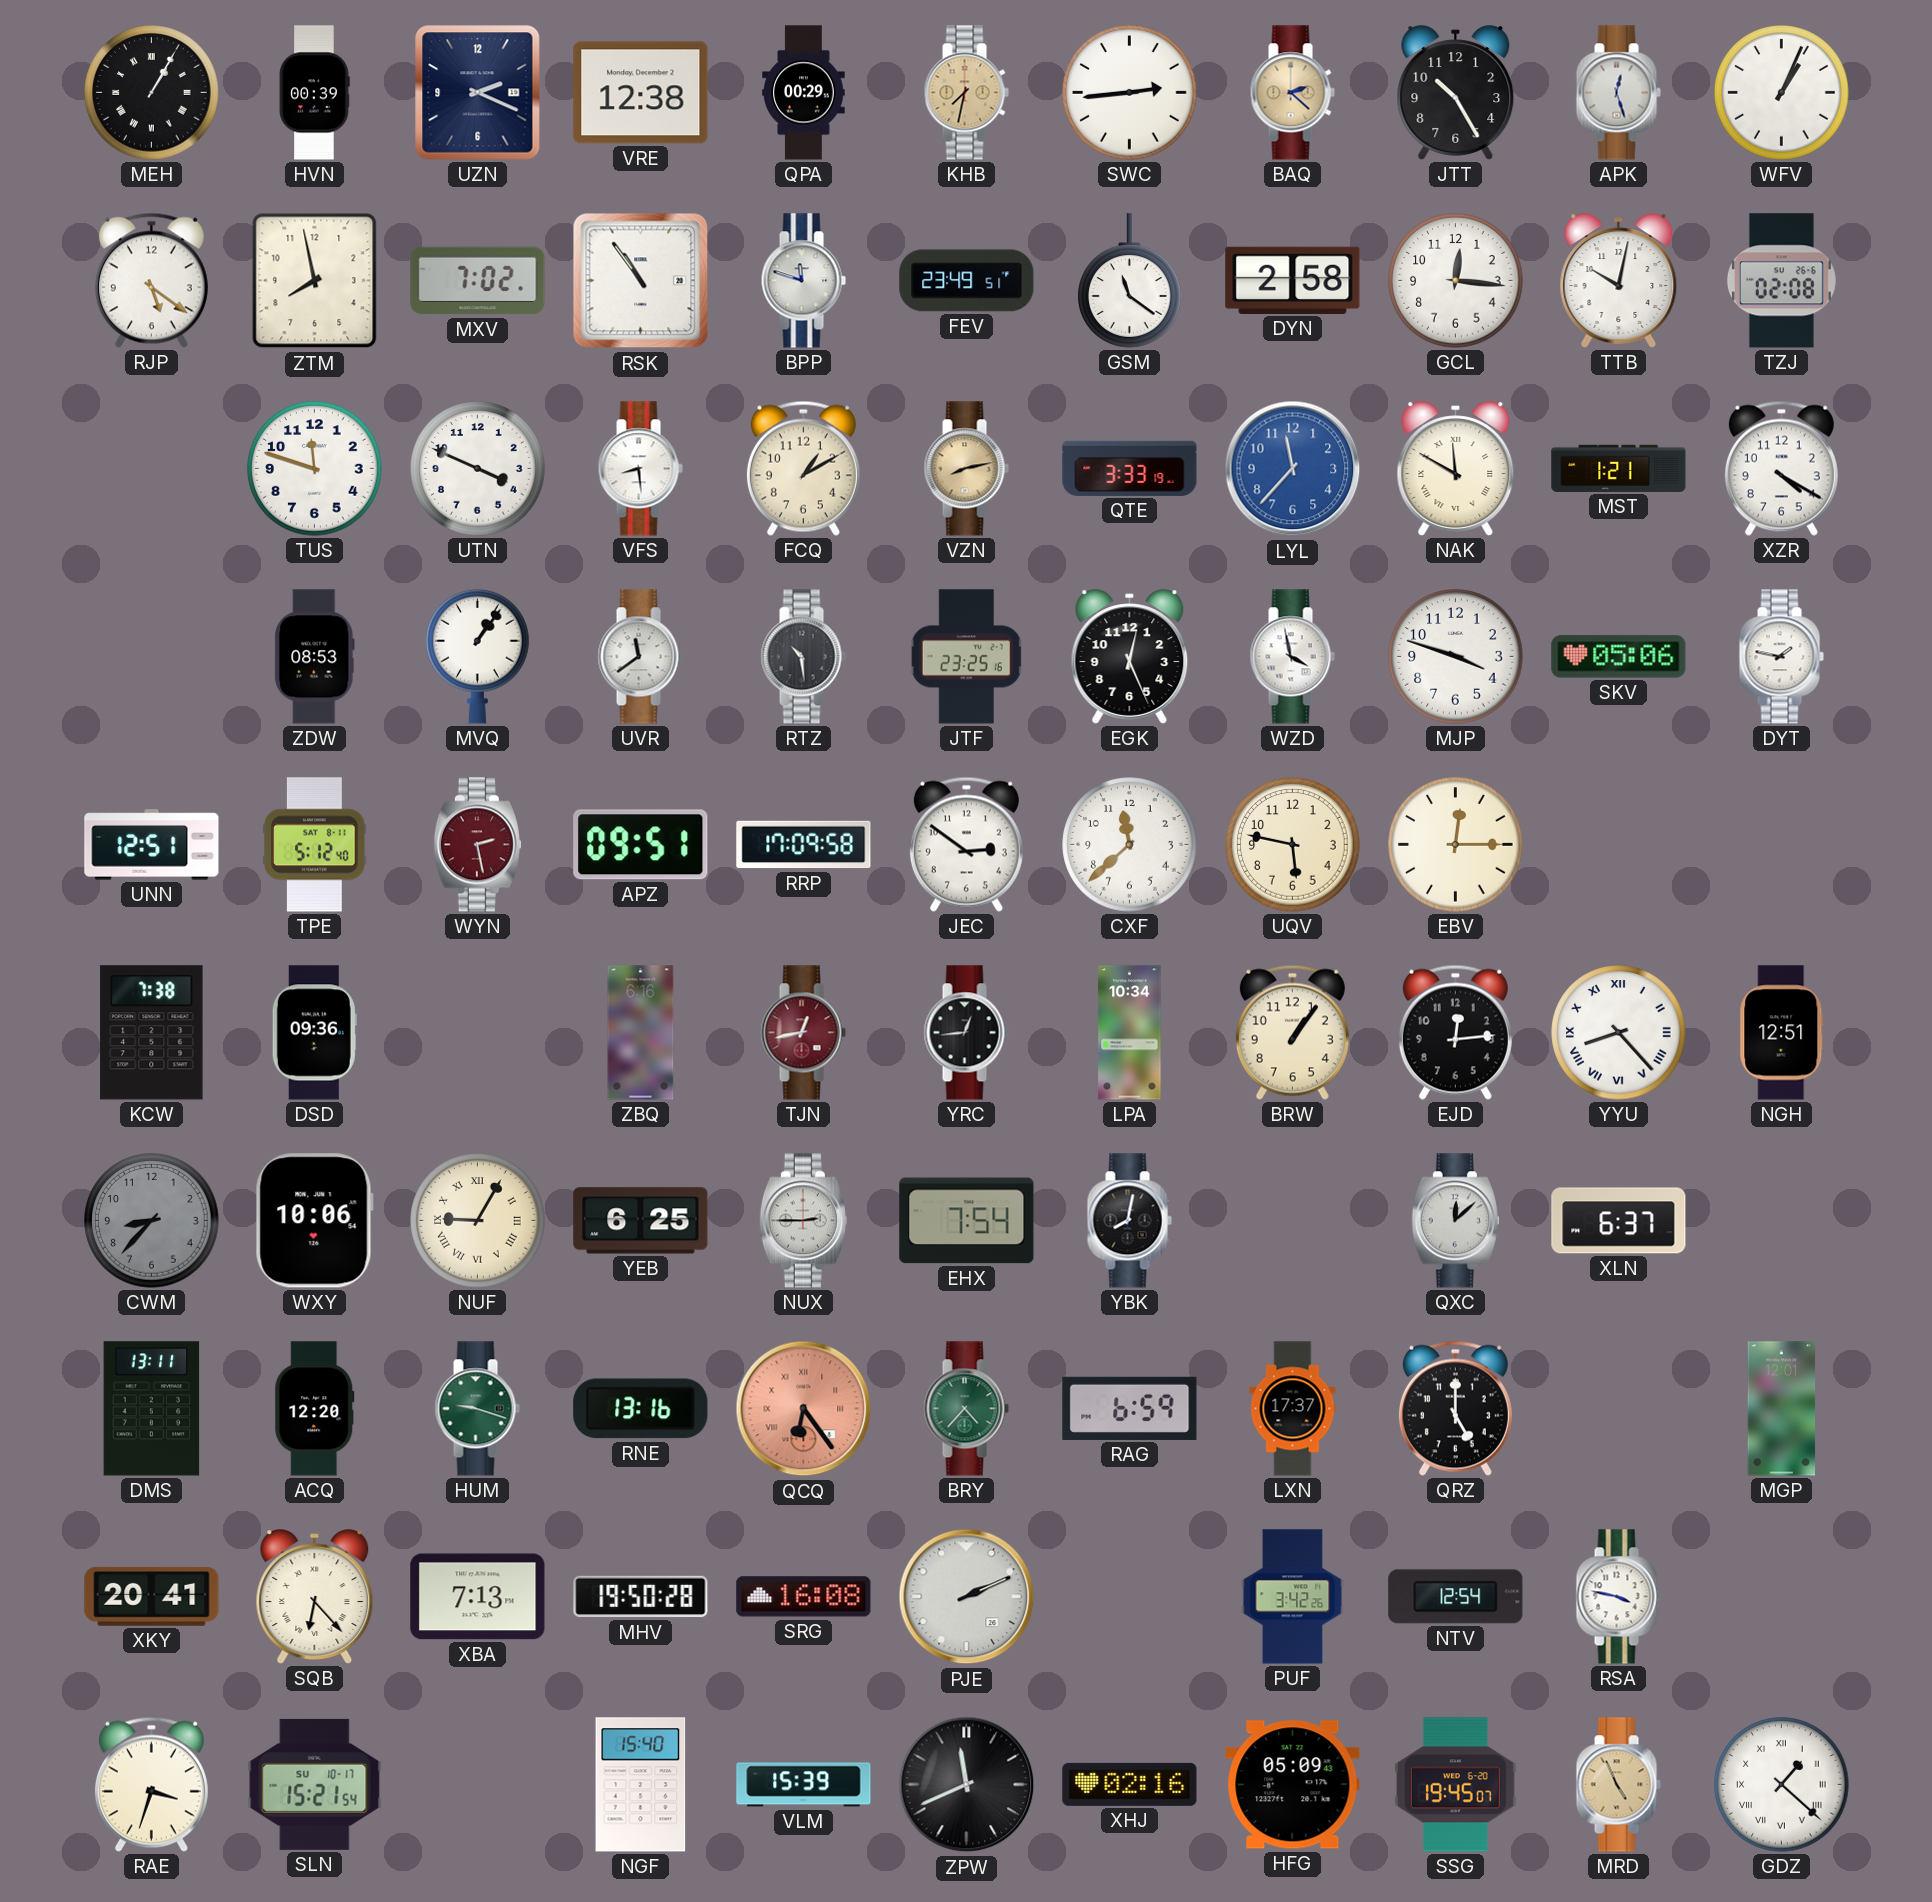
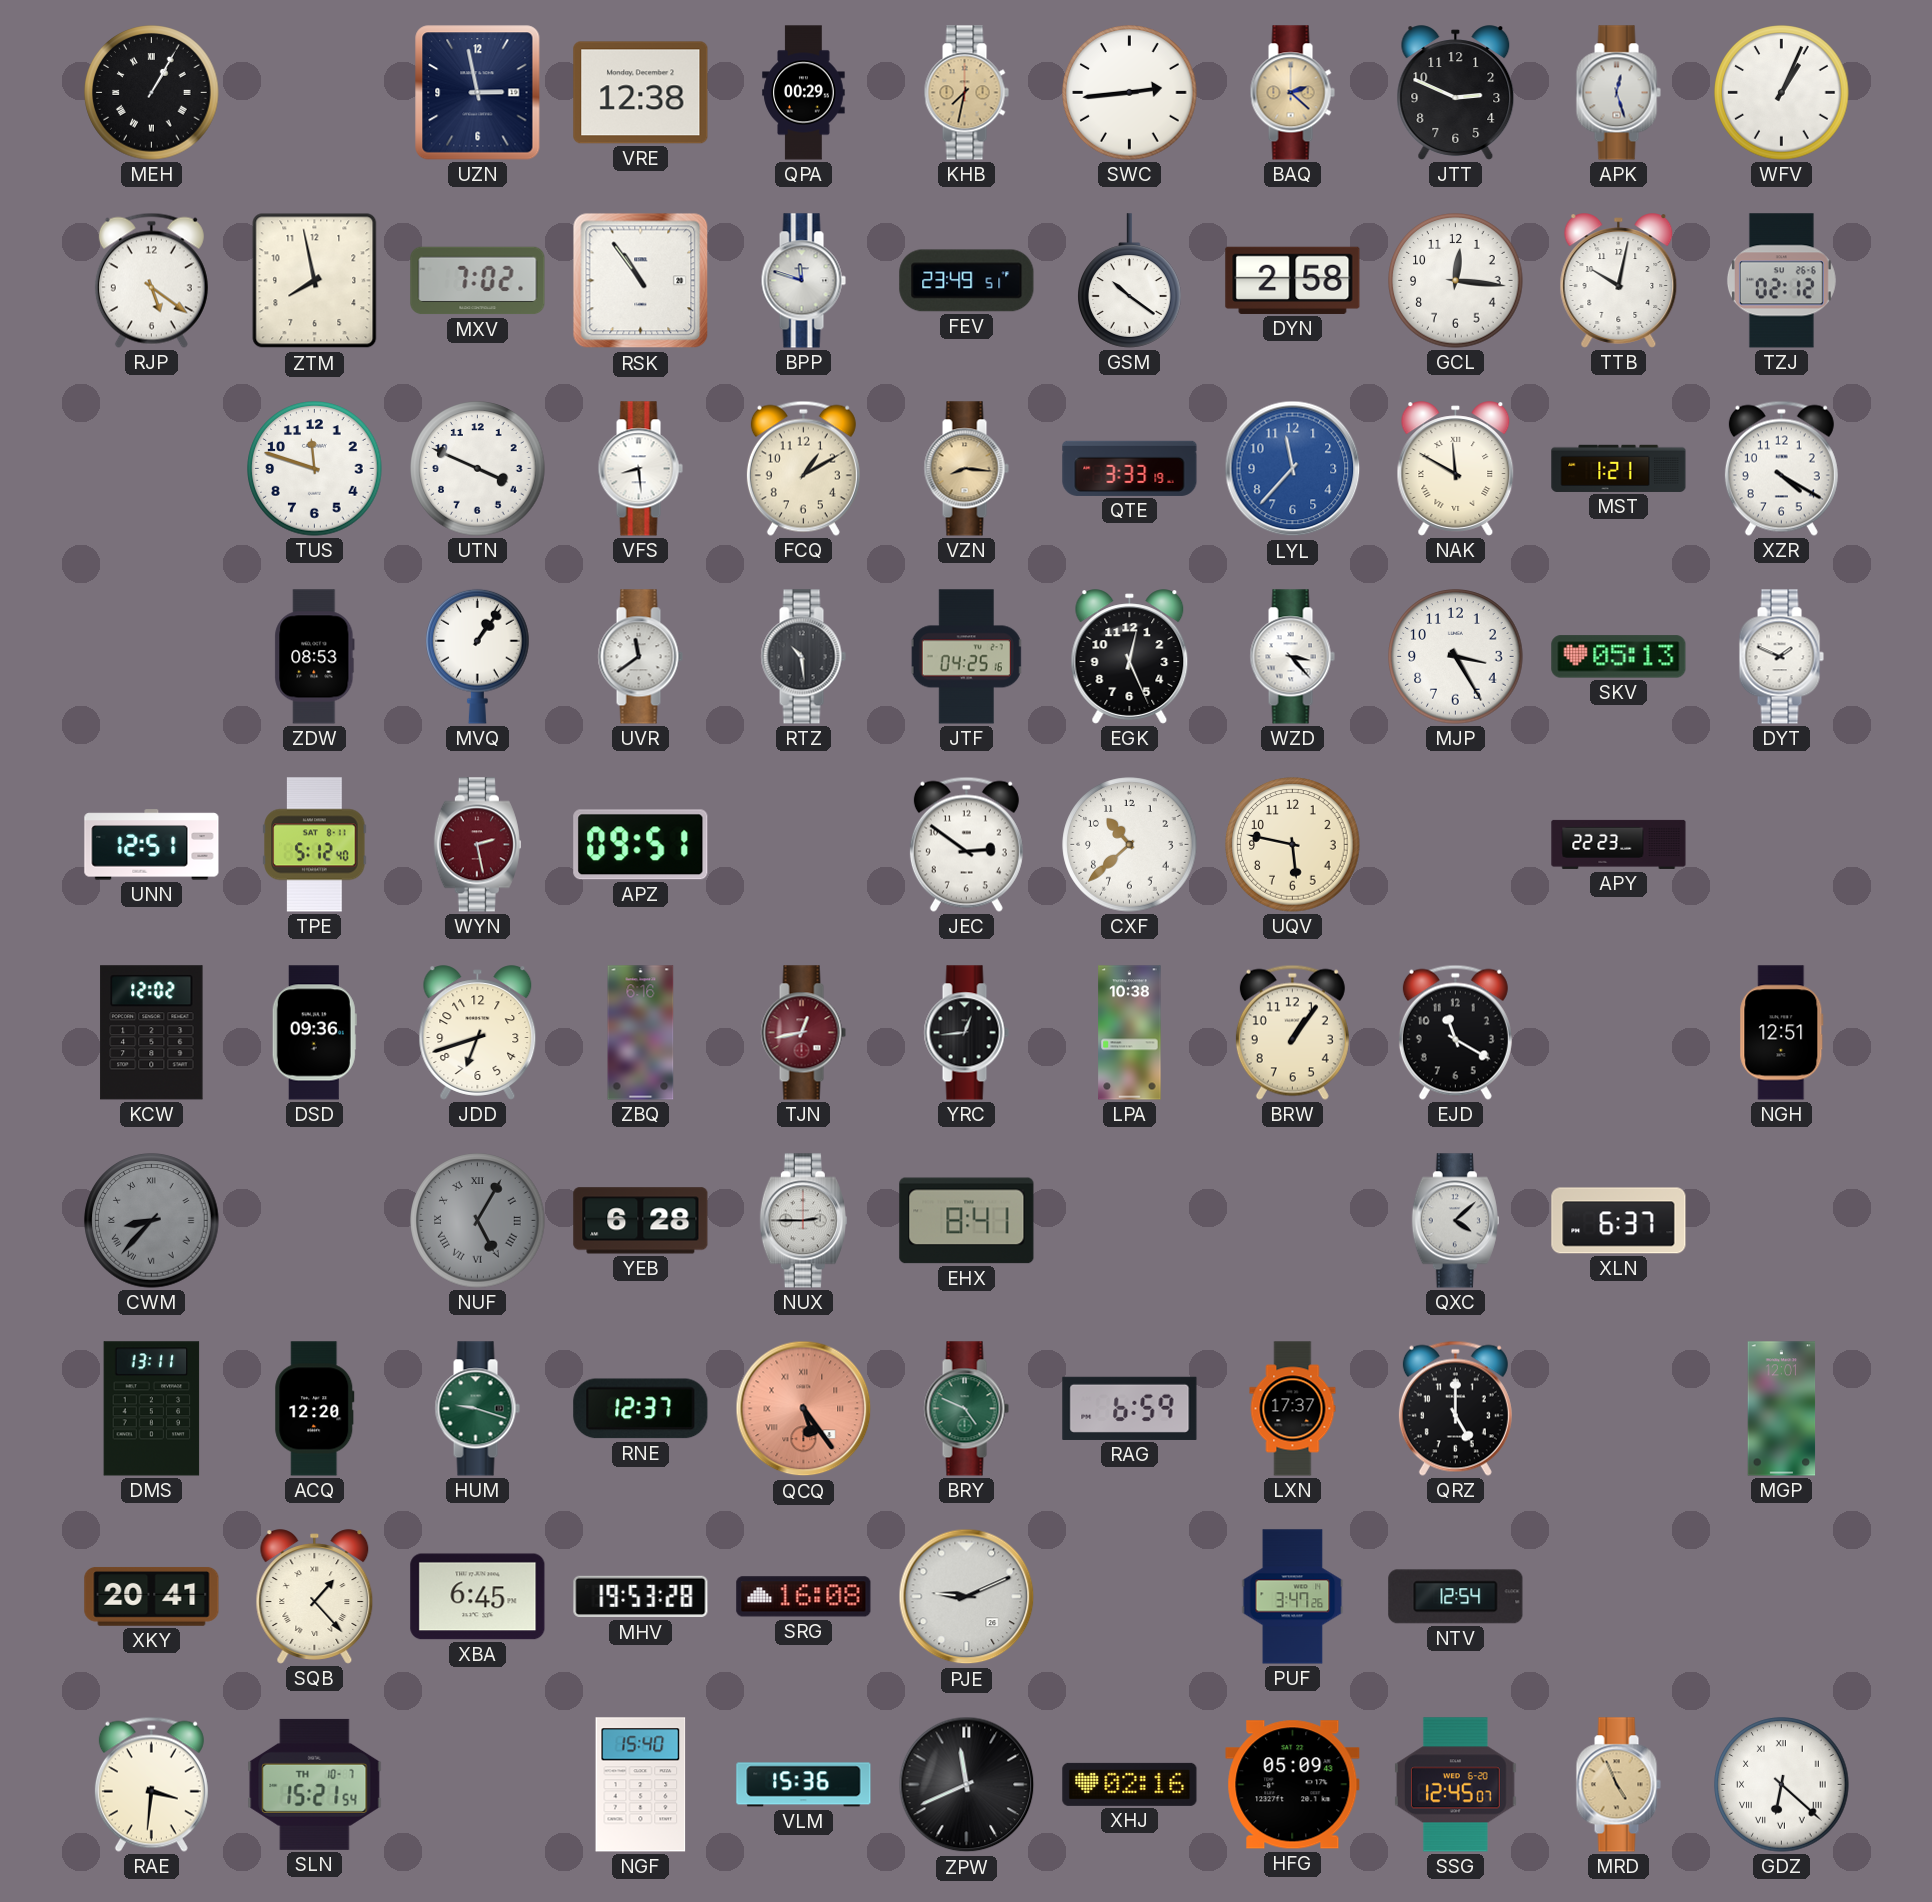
HVN: 00:39 -> none
UZN: 2:19 -> 2:58
JTT: 10:25 -> 2:49
GSM: 11:21 -> 10:21
TZJ: 02:08 -> 02:12
VZN: 8:13 -> 8:16
JTF: 23:25 -> 04:25
WZD: 3:58 -> 3:23
MJP: 3:48 -> 3:25
SKV: 05:06 -> 05:13
DYT: 1:47 -> 1:49
RRP: 17:09 -> none
CXF: 11:38 -> 10:38
EBV: 12:15 -> none
APY: none -> 22:23
KCW: 7:38 -> 12:02
JDD: none -> 6:42
LPA: 10:34 -> 10:38
EJD: 12:14 -> 11:20
YYU: 8:23 -> none
CWM numerals: Arabic -> Roman
WXY: 10:06 -> none
NUF: 9:05 -> 5:05
NUF dial: cream -> grey
YEB: 6:25 -> 6:28
EHX: 7:54 -> 8:41
YBK: 8:02 -> none
QXC: 12:08 -> 4:08
RNE: 13:16 -> 12:37
QCQ: 6:24 -> 5:24
BRY: 4:37 -> 4:49
SQB: 6:23 -> 1:23
XBA: 7:13 -> 6:45
MHV: 19:50 -> 19:53
PJE: 2:11 -> 9:11
PUF: 3:42 -> 3:47
RSA: 3:47 -> none
RAE: 3:33 -> 3:31
SLN date: SU 10-17 -> TH 10-7
VLM: 15:39 -> 15:36
SSG: 19:45 -> 12:45
GDZ: 1:22 -> 6:22
